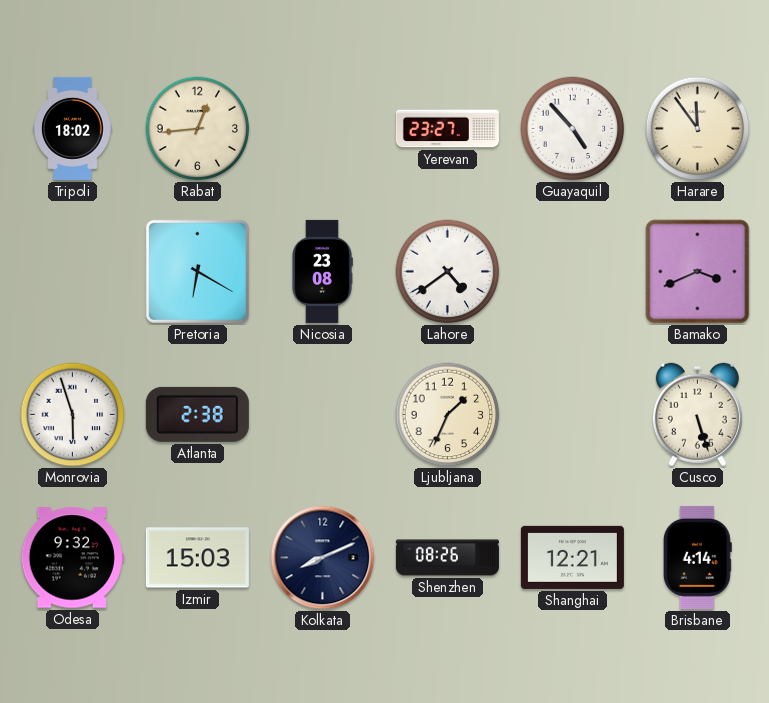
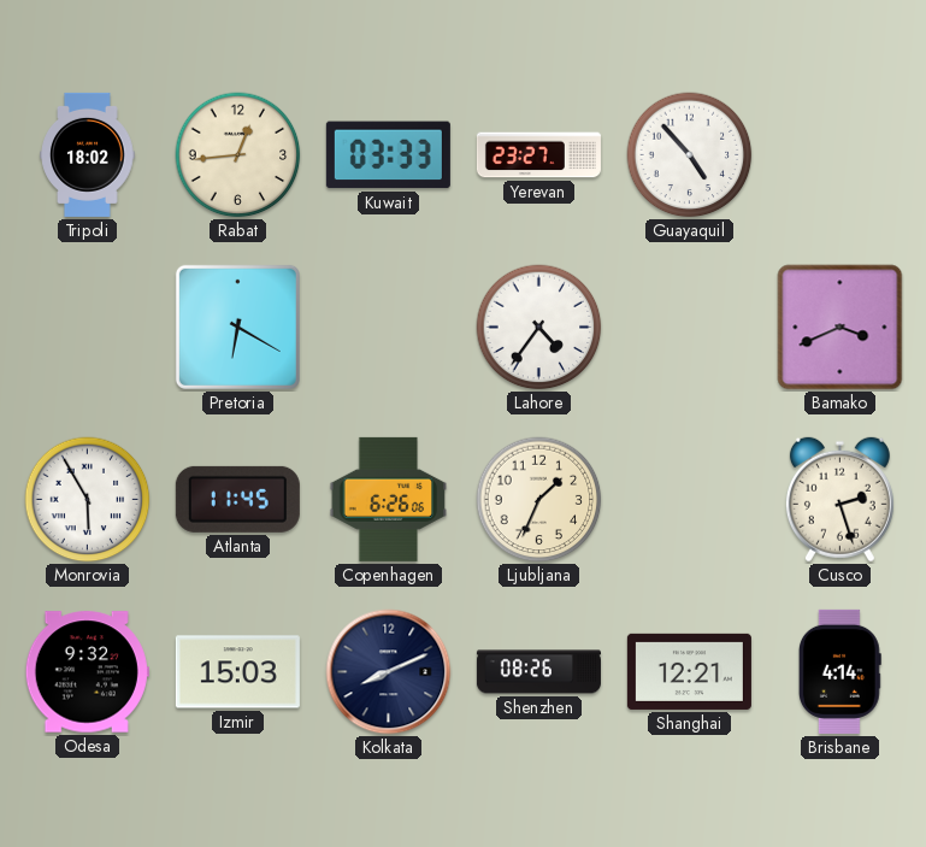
Kuwait: none -> 03:33
Harare: 11:54 -> none
Nicosia: 23:08 -> none
Lahore: 4:39 -> 4:36
Monrovia: 5:57 -> 5:55
Atlanta: 2:38 -> 11:45
Copenhagen: none -> 6:26
Cusco: 5:27 -> 2:27
